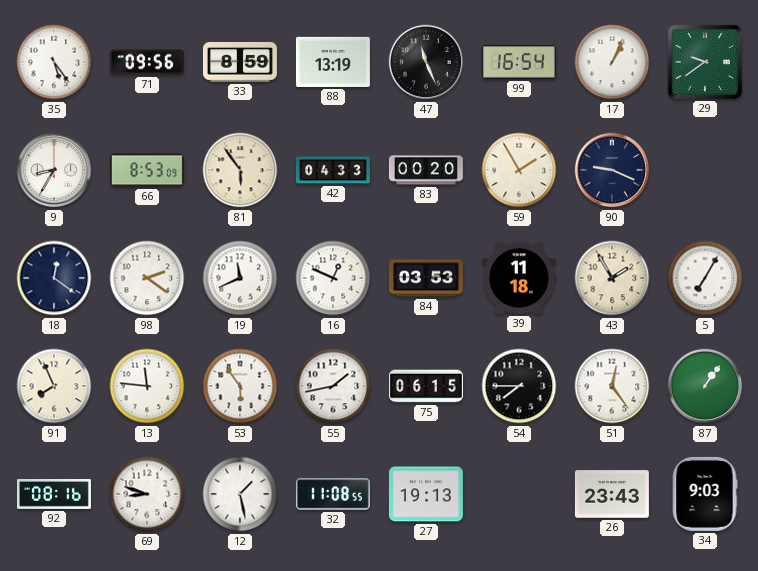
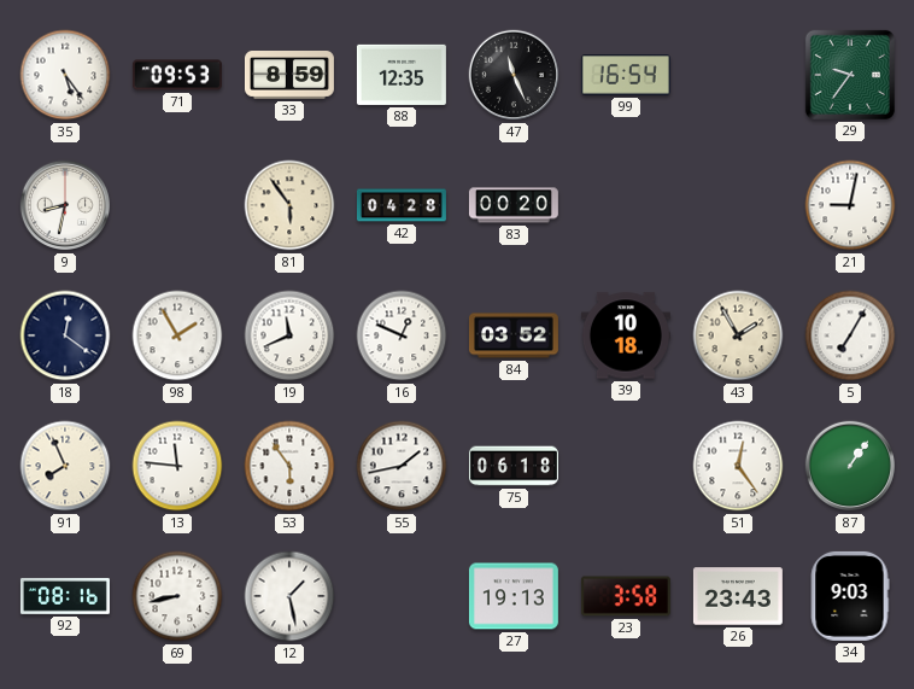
71: 09:56 -> 09:53
88: 13:19 -> 12:35
17: 1:04 -> none
29: 9:39 -> 9:36
9: 8:35 -> 8:32
66: 8:53 -> none
42: 04:33 -> 04:28
59: 1:55 -> none
90: 9:19 -> none
21: none -> 9:02
98: 2:21 -> 1:55
84: 03:53 -> 03:52
39: 11:18 -> 10:18
75: 06:15 -> 06:18
54: 7:45 -> none
69: 8:48 -> 8:43
32: 11:08 -> none
23: none -> 3:58
